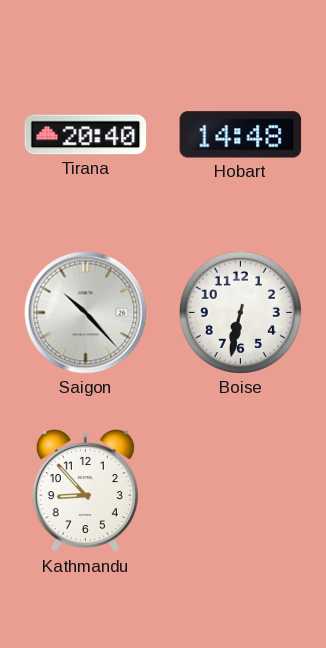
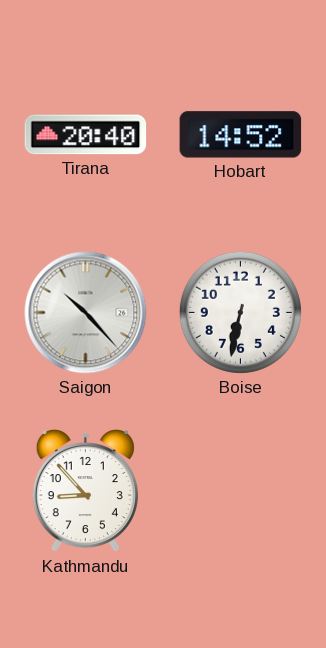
Hobart: 14:48 -> 14:52
